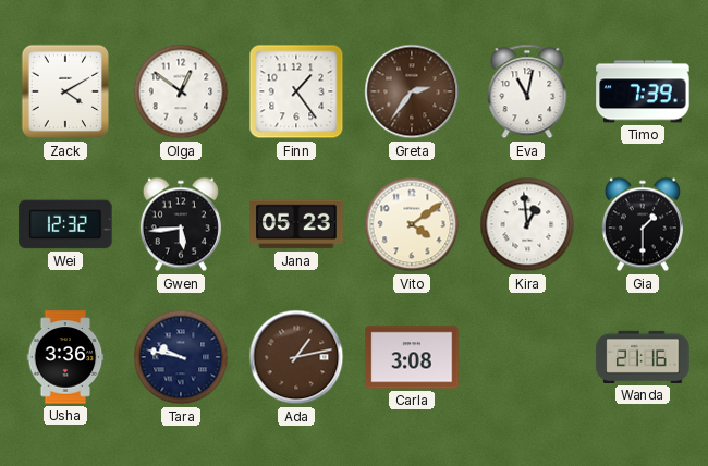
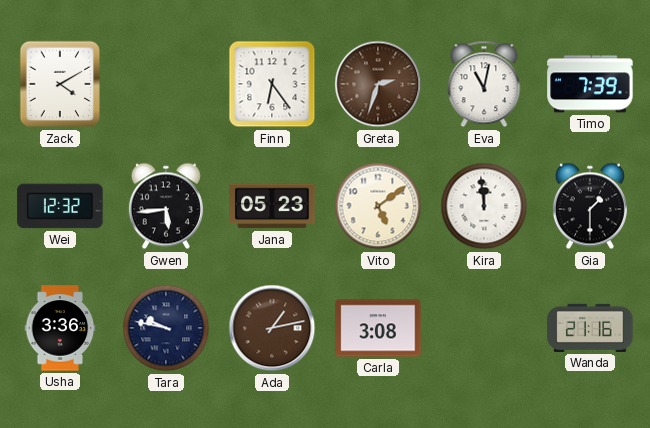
Olga: 12:51 -> none
Finn: 1:24 -> 6:24
Greta: 2:36 -> 2:33
Vito: 4:09 -> 5:09
Kira: 12:59 -> 11:59
